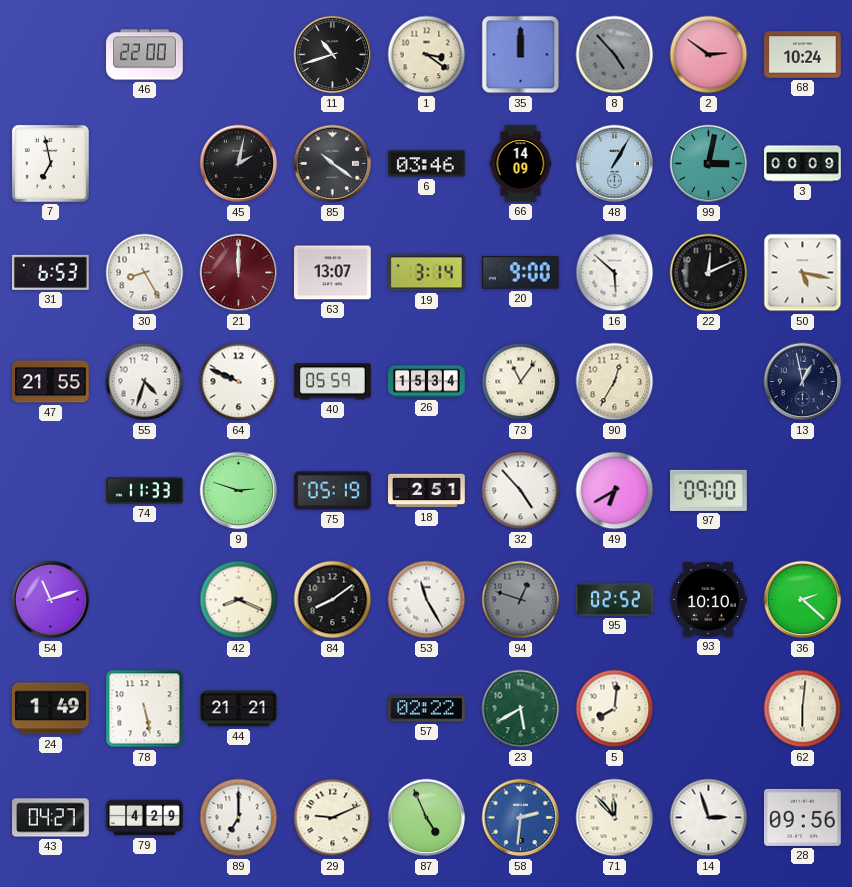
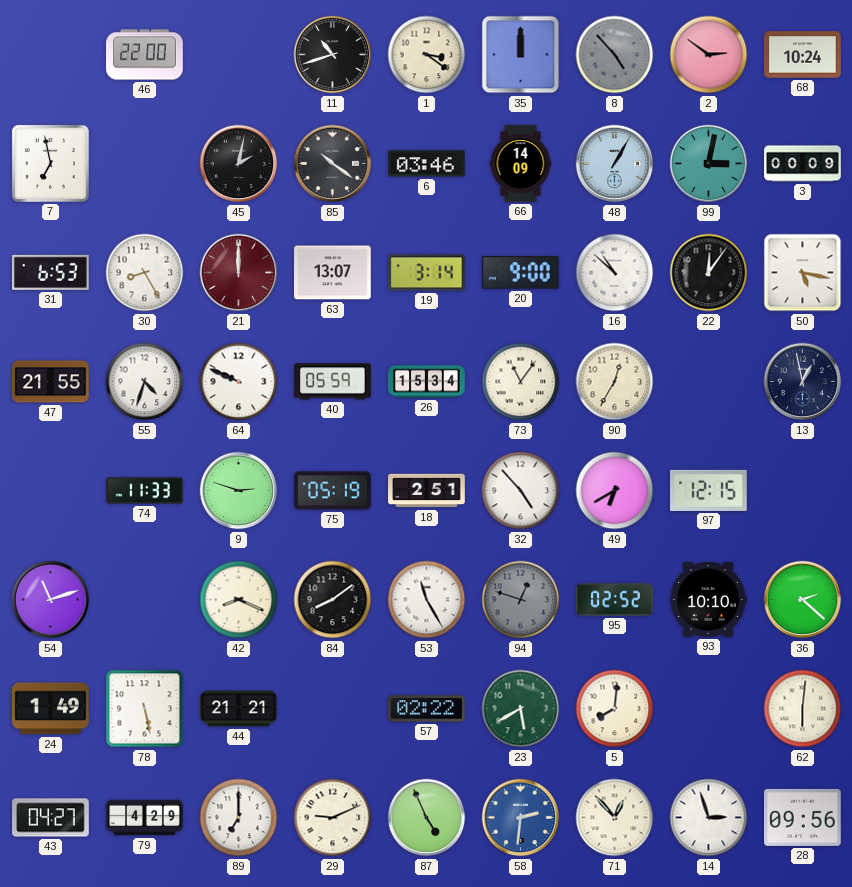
16: 5:52 -> 10:52
22: 12:11 -> 12:06
97: 09:00 -> 12:15
71: 11:53 -> 12:53
